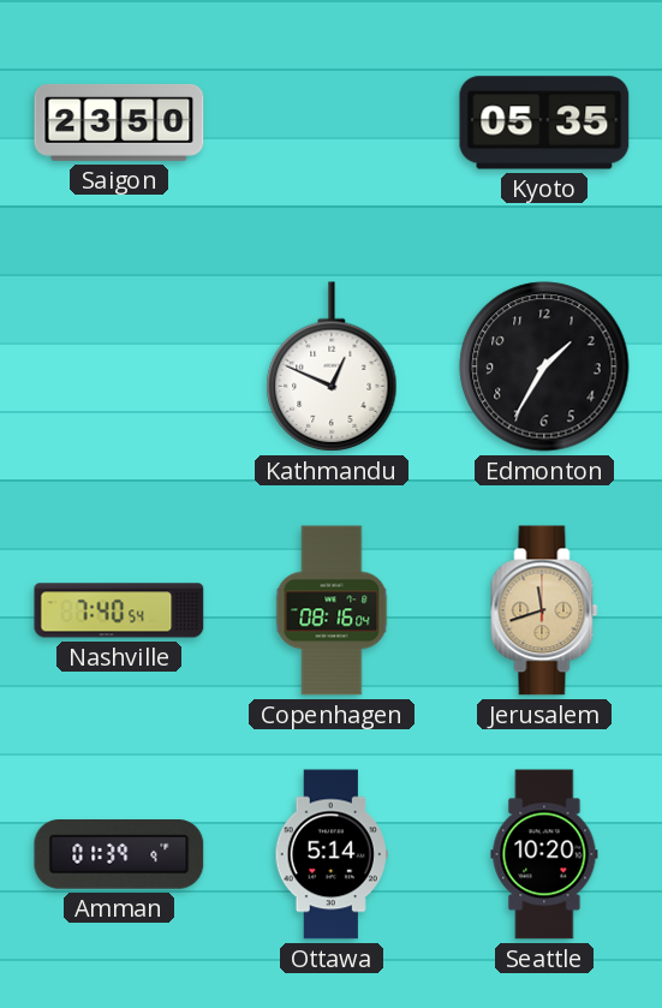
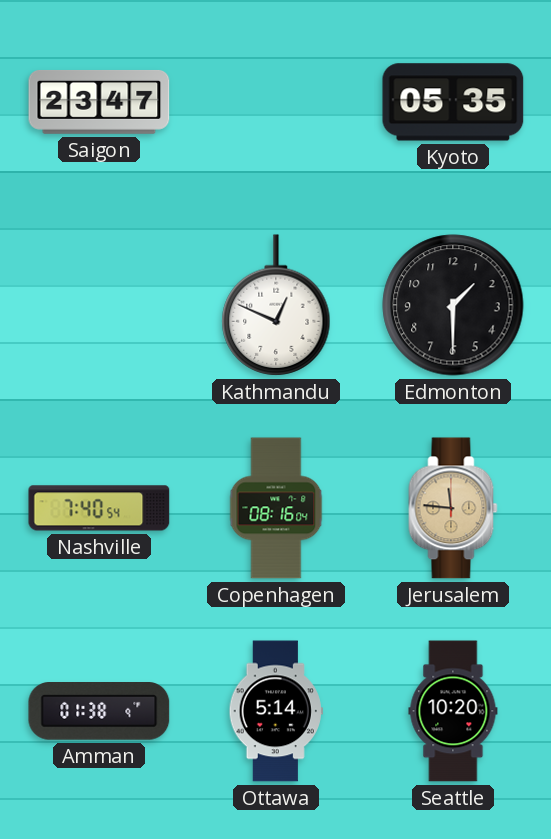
Saigon: 23:50 -> 23:47
Edmonton: 1:35 -> 1:30
Jerusalem: 11:42 -> 11:46
Amman: 01:39 -> 01:38
